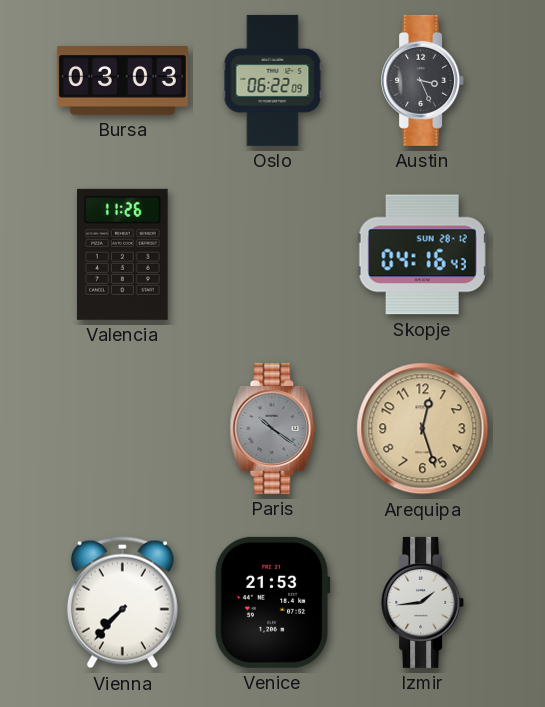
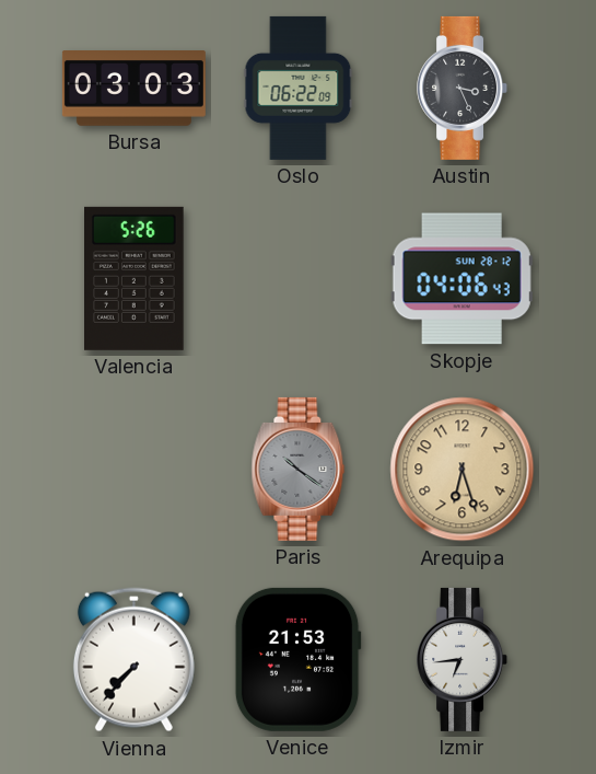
Valencia: 11:26 -> 5:26
Skopje: 04:16 -> 04:06
Arequipa: 12:27 -> 6:27
Izmir: 1:44 -> 6:44
